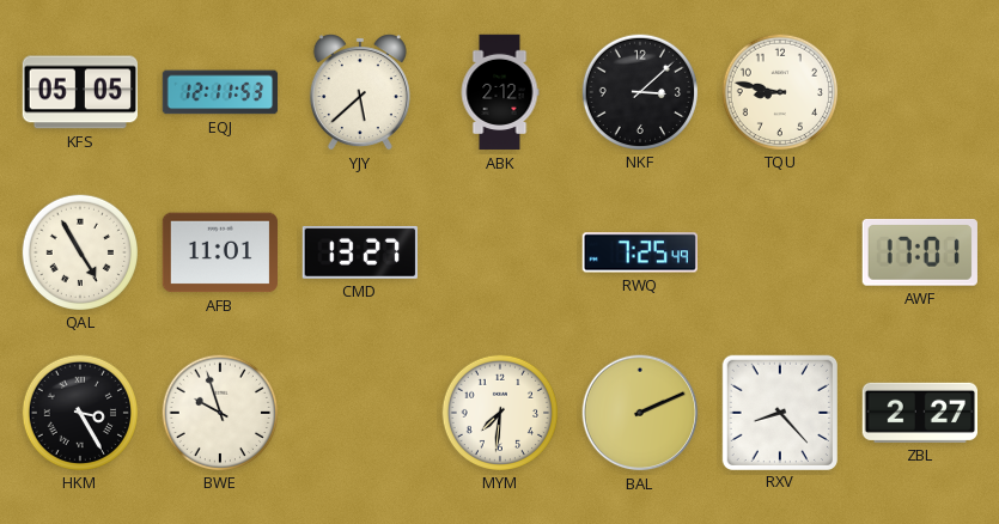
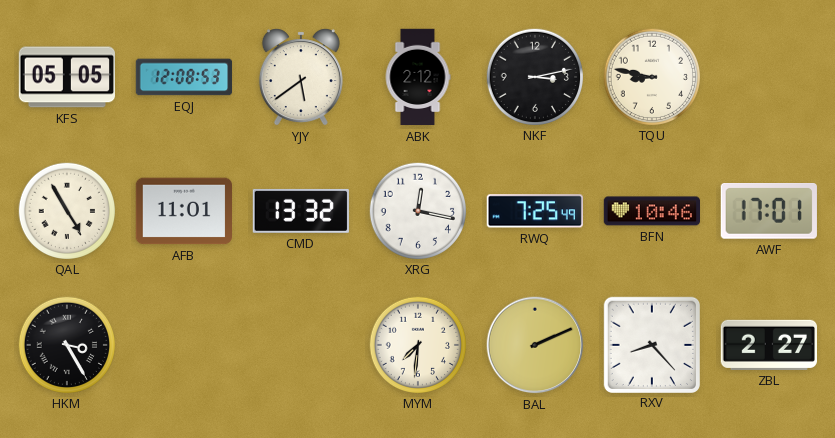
EQJ: 12:11 -> 12:08
YJY: 5:38 -> 5:39
NKF: 3:08 -> 3:13
CMD: 13:27 -> 13:32
XRG: none -> 12:17
BFN: none -> 10:46
BWE: 9:57 -> none
